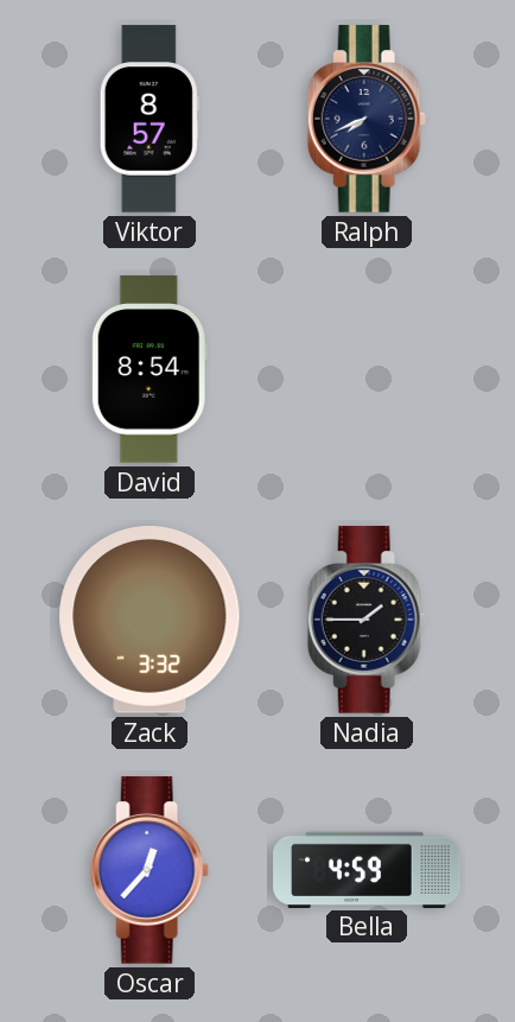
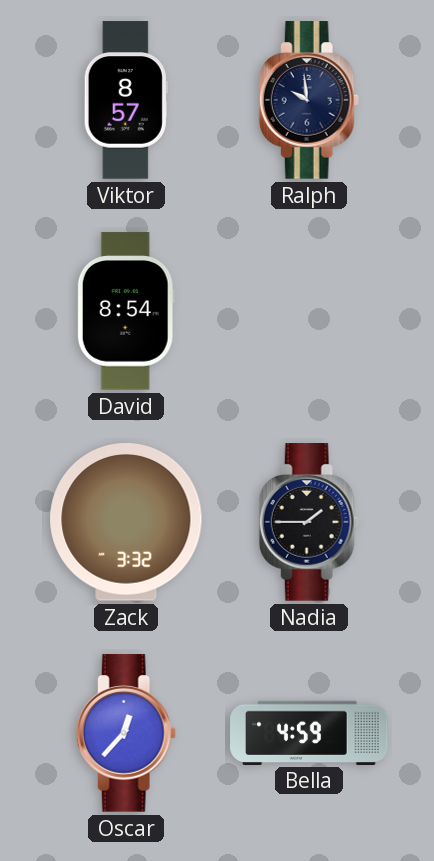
Ralph: 7:41 -> 9:59
